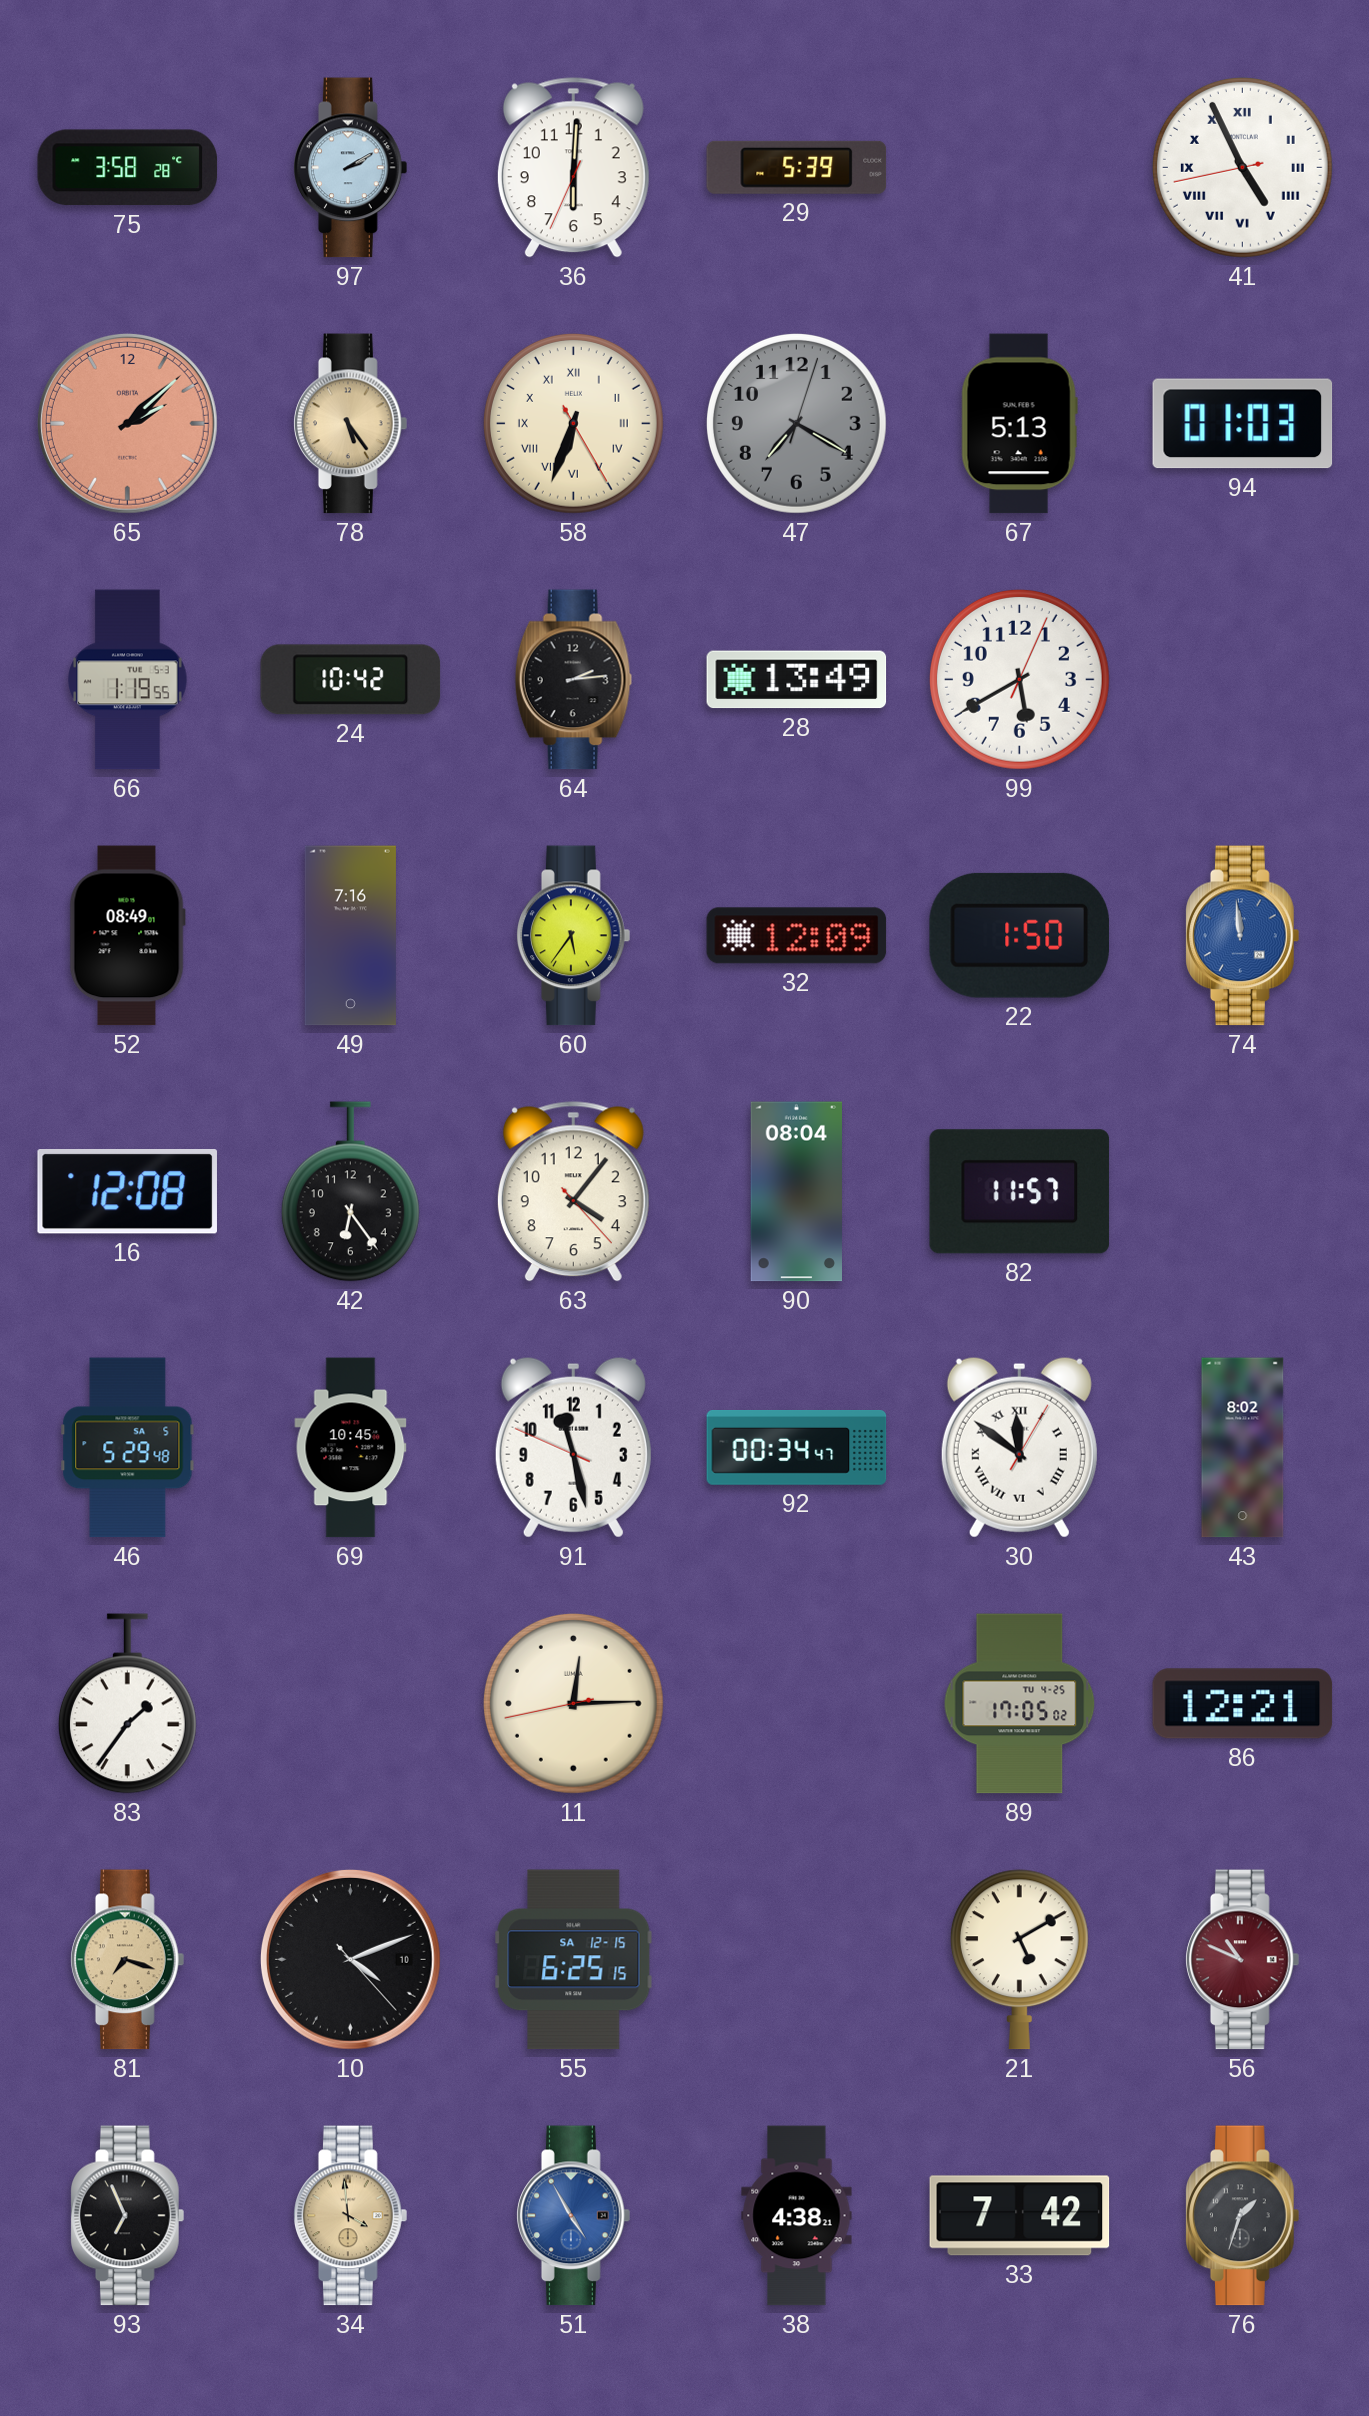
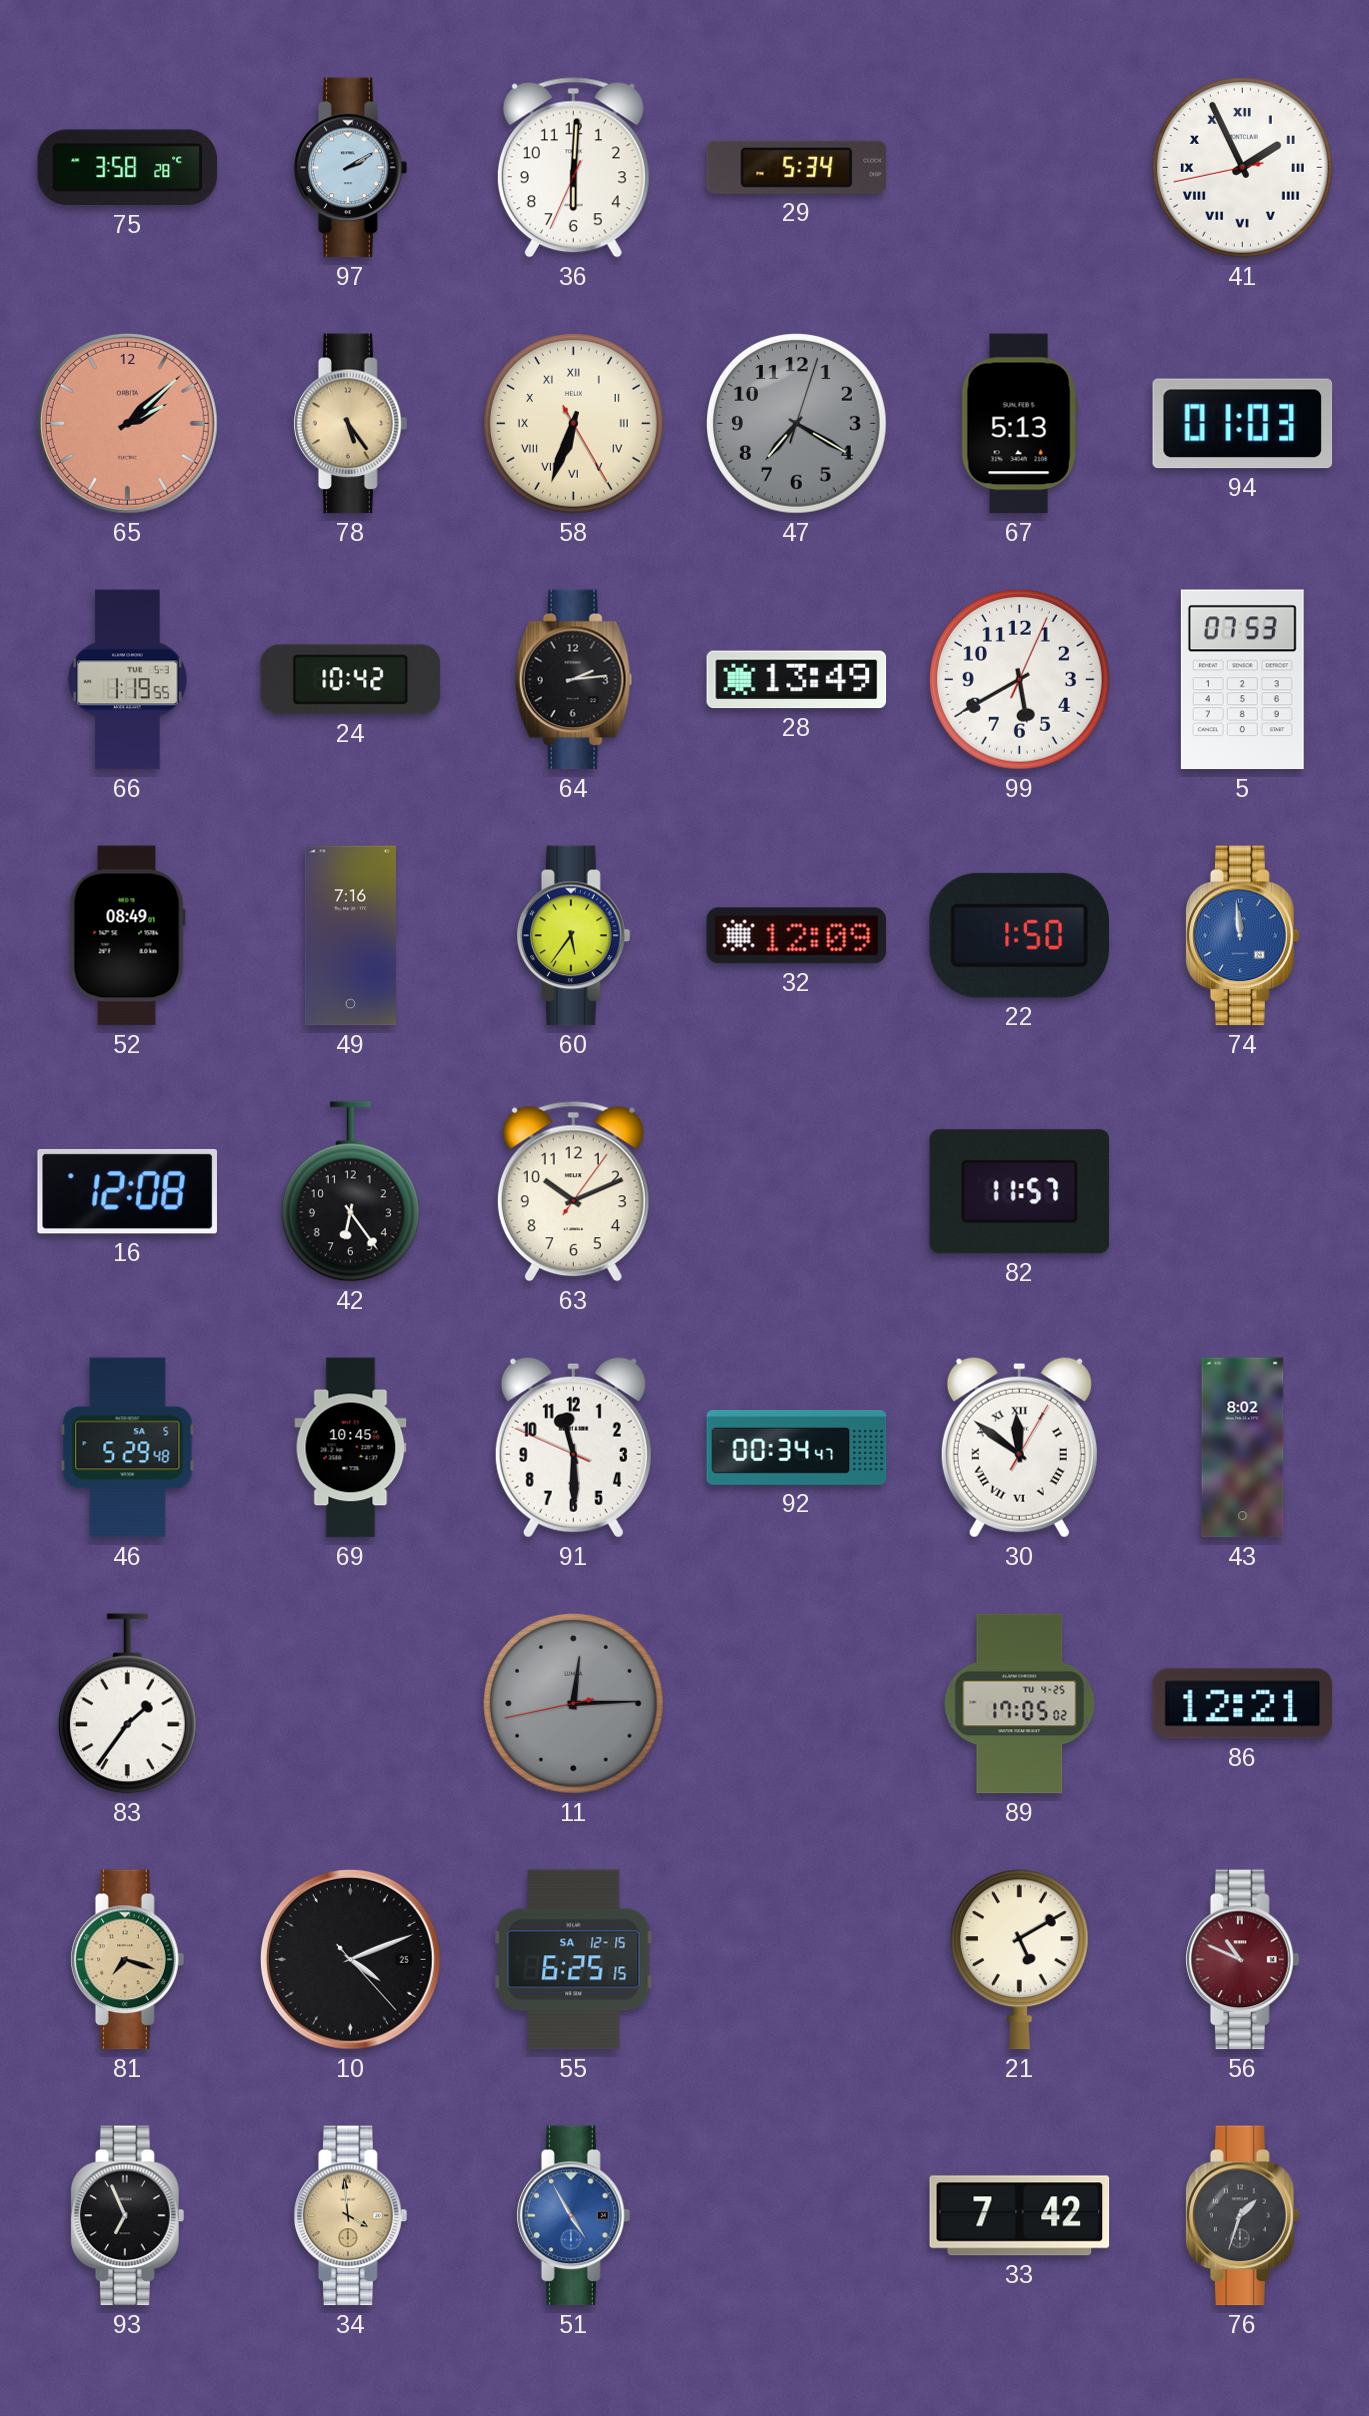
29: 5:39 -> 5:34
41: 4:55 -> 1:55
5: none -> 07:53
63: 4:06 -> 10:11
90: 08:04 -> none
91: 11:27 -> 11:29
11 dial: cream -> grey
10 date: 10 -> 25
38: 4:38 -> none
